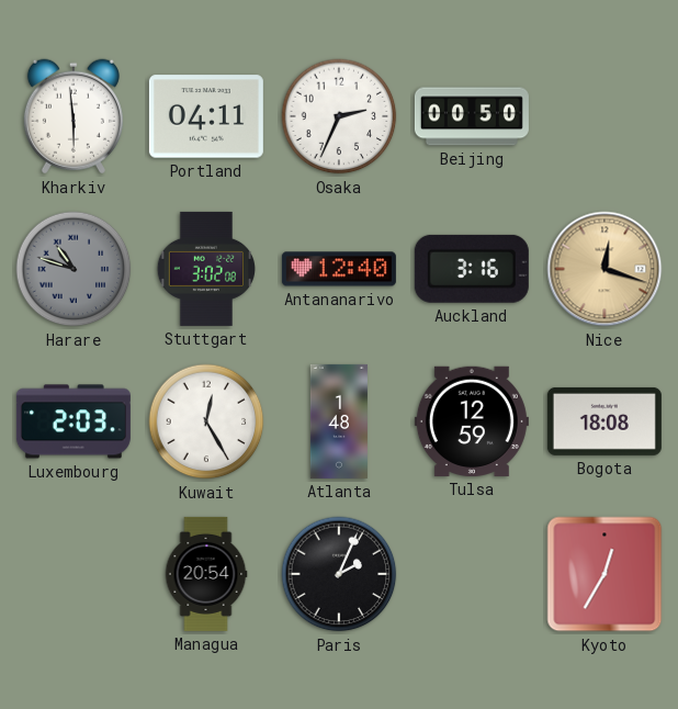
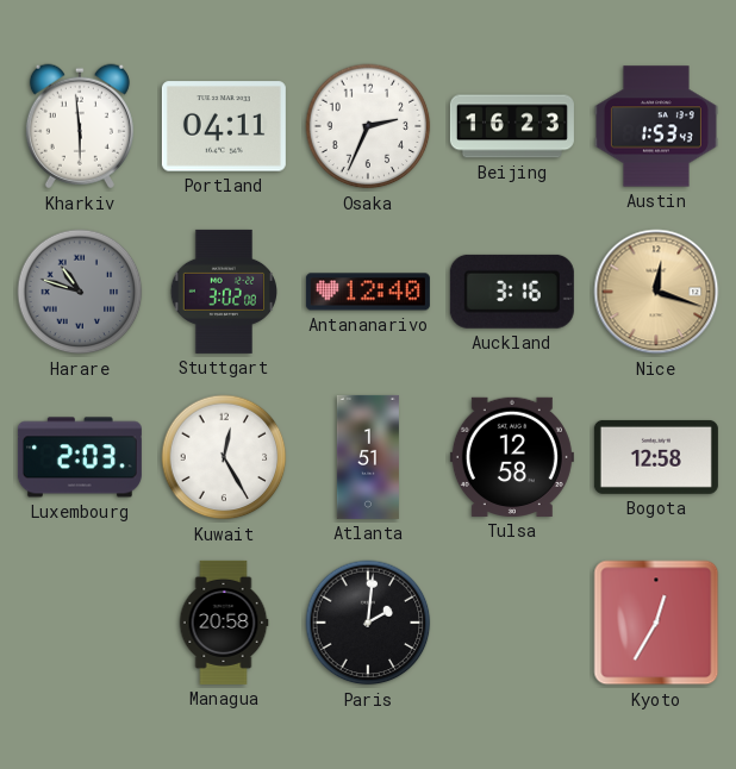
Beijing: 00:50 -> 16:23
Austin: none -> 1:53
Atlanta: 1:48 -> 1:51
Tulsa: 12:59 -> 12:58
Bogota: 18:08 -> 12:58
Managua: 20:54 -> 20:58
Paris: 2:04 -> 2:01
